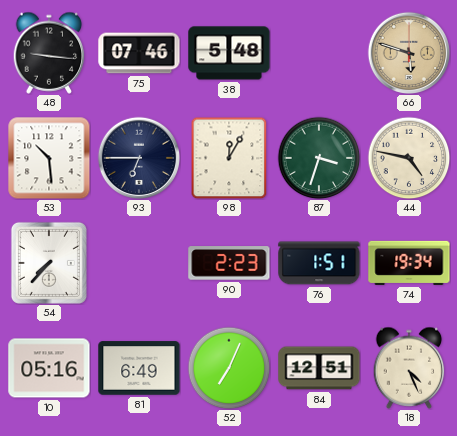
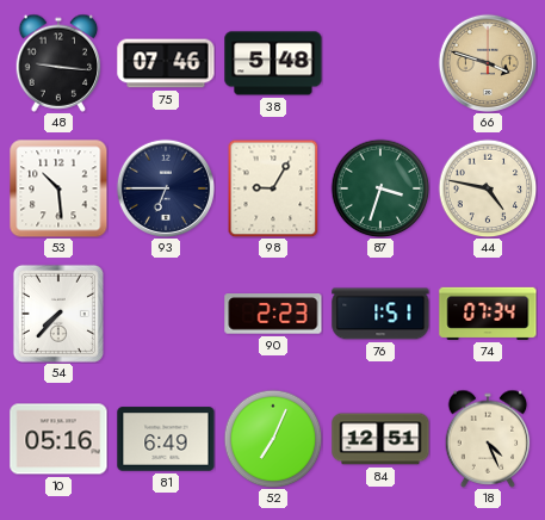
66: 5:48 -> 3:48
98: 12:05 -> 9:05
74: 19:34 -> 07:34
